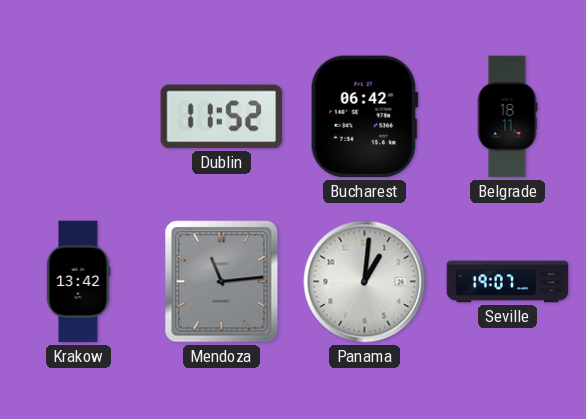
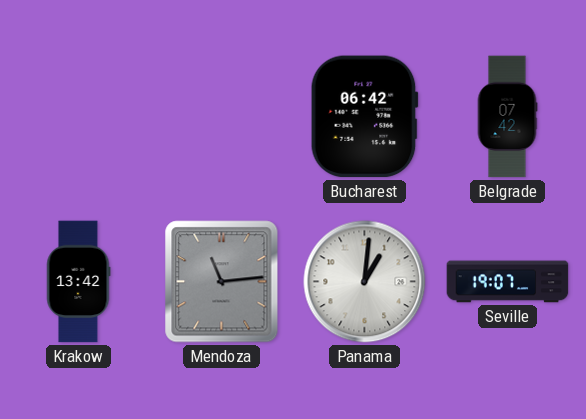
Dublin: 11:52 -> none
Belgrade: 18:11 -> 07:42
